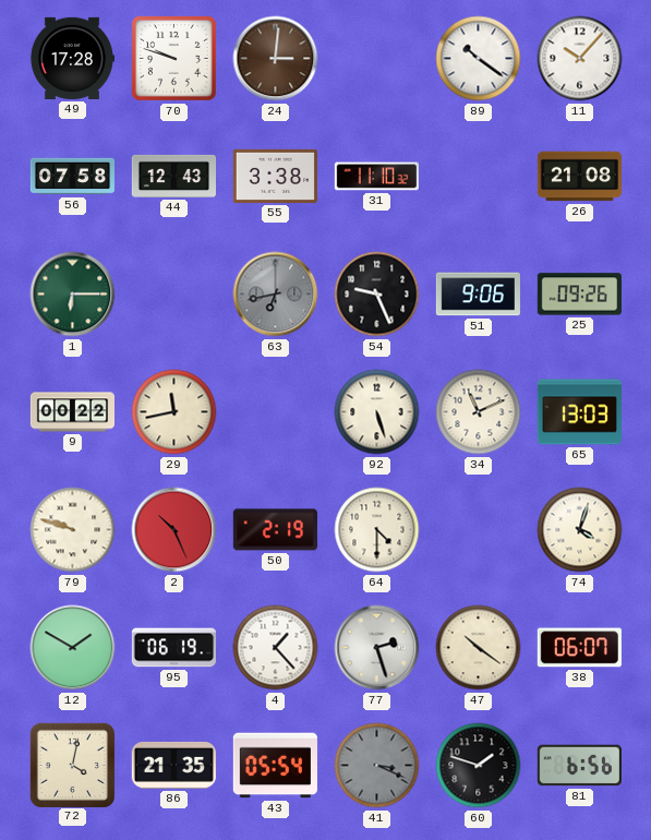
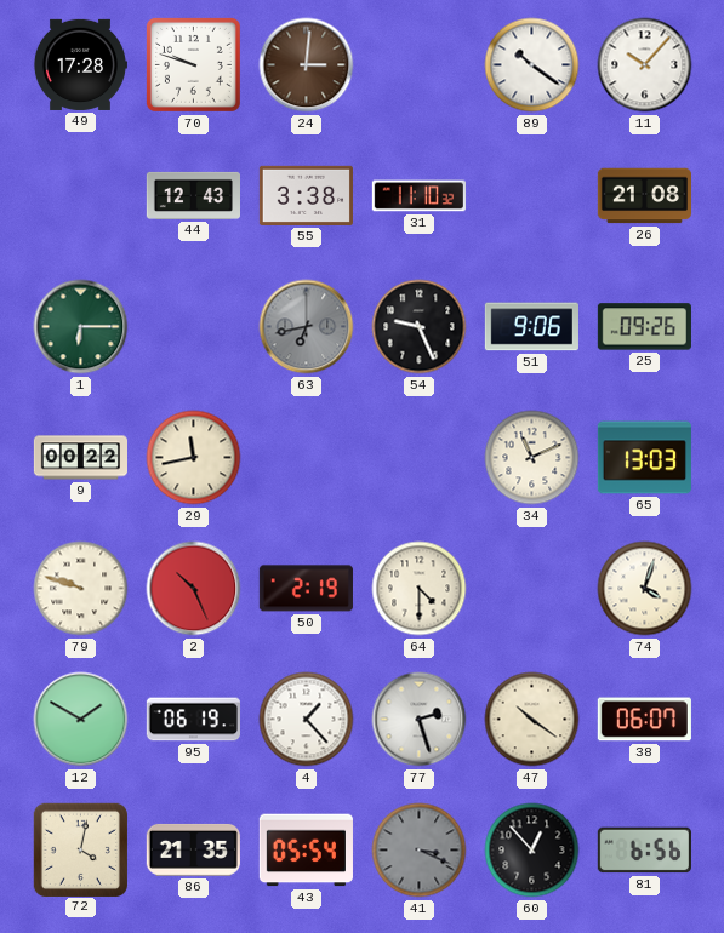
56: 07:58 -> none
92: 5:27 -> none
60: 1:48 -> 12:53
